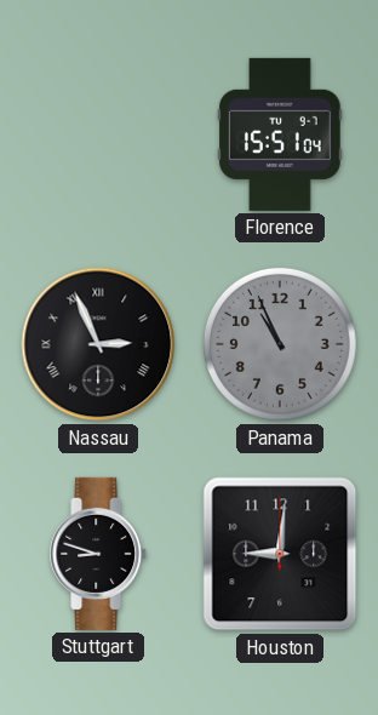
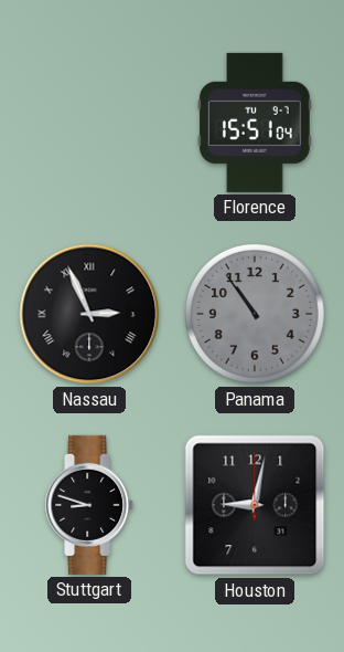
Panama: 10:56 -> 10:54
Houston: 9:01 -> 9:02
